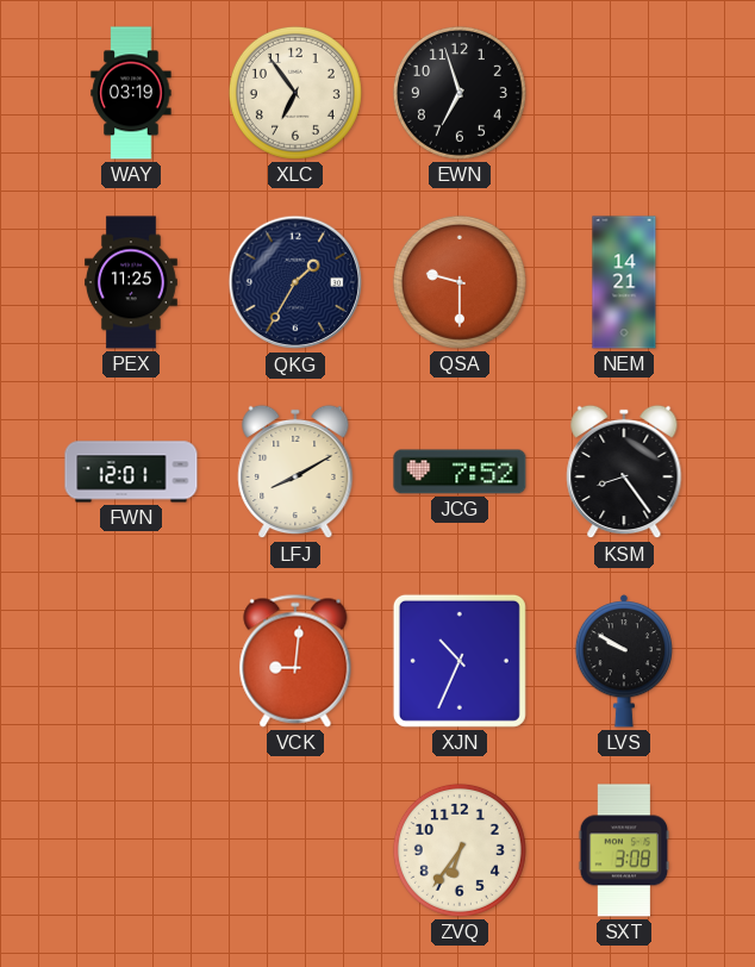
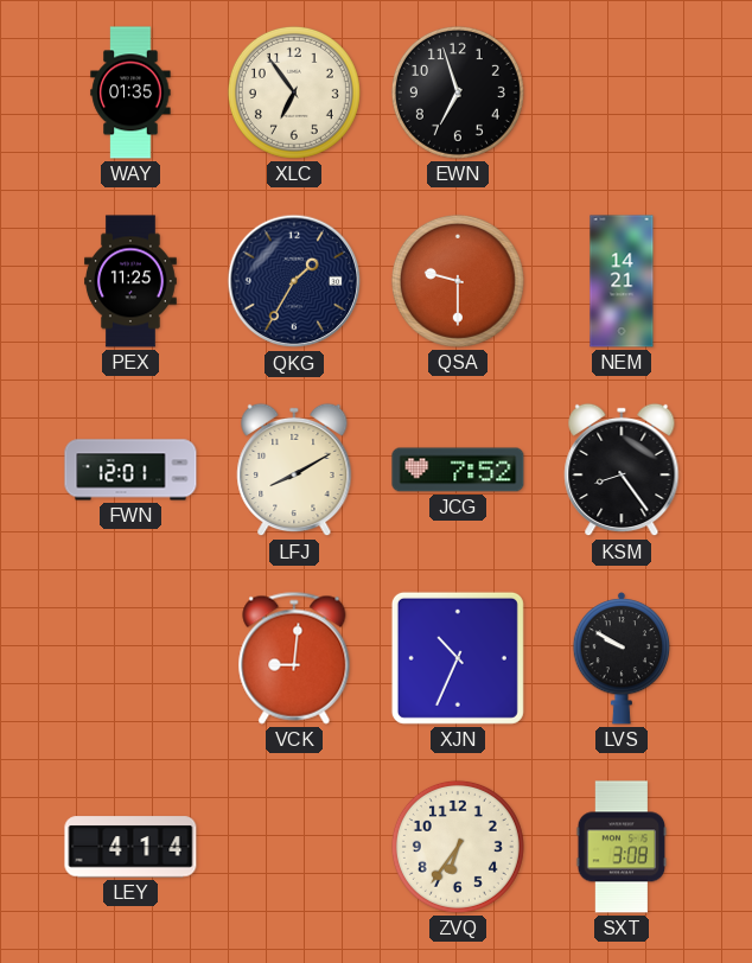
WAY: 03:19 -> 01:35
LEY: none -> 4:14
